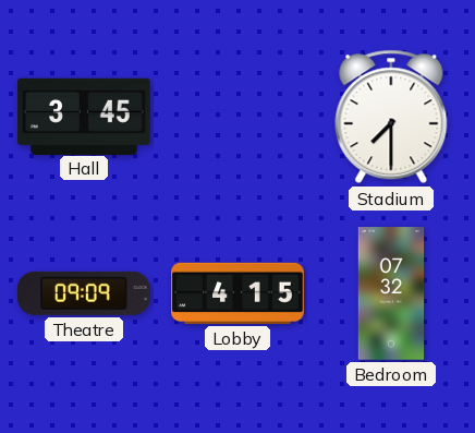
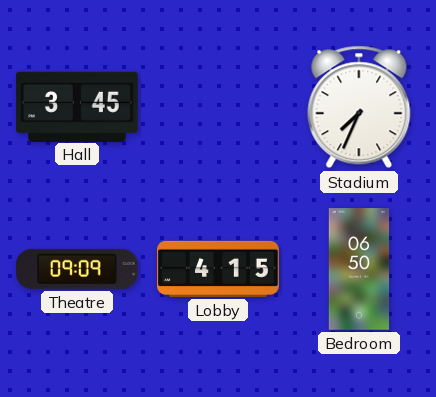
Stadium: 7:30 -> 7:34
Bedroom: 07:32 -> 06:50
